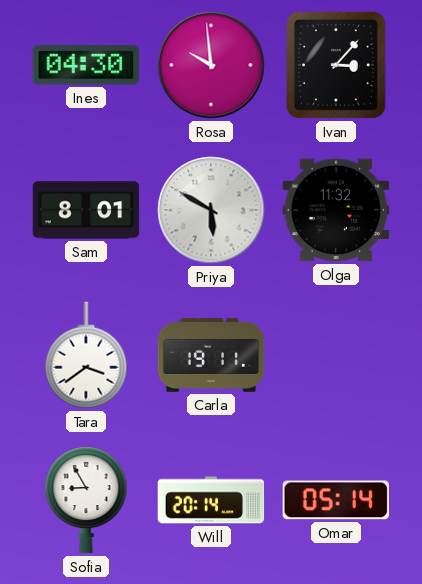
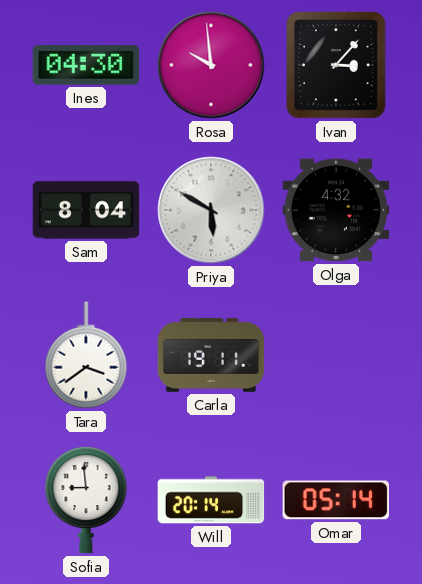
Sam: 8:01 -> 8:04
Olga: 11:32 -> 4:32
Sofia: 8:55 -> 8:59
